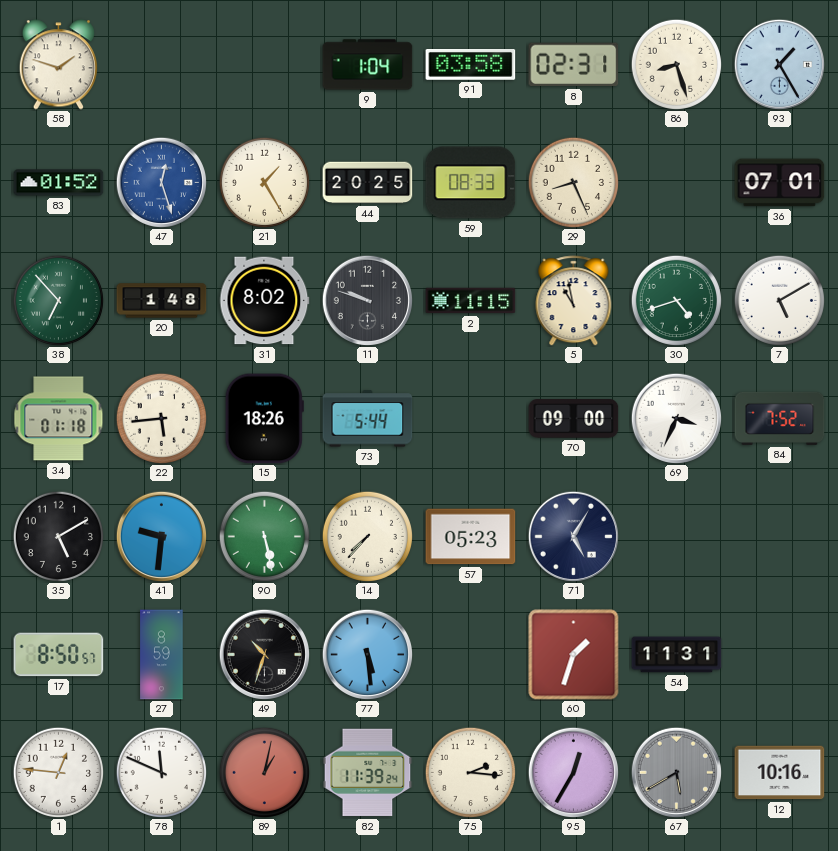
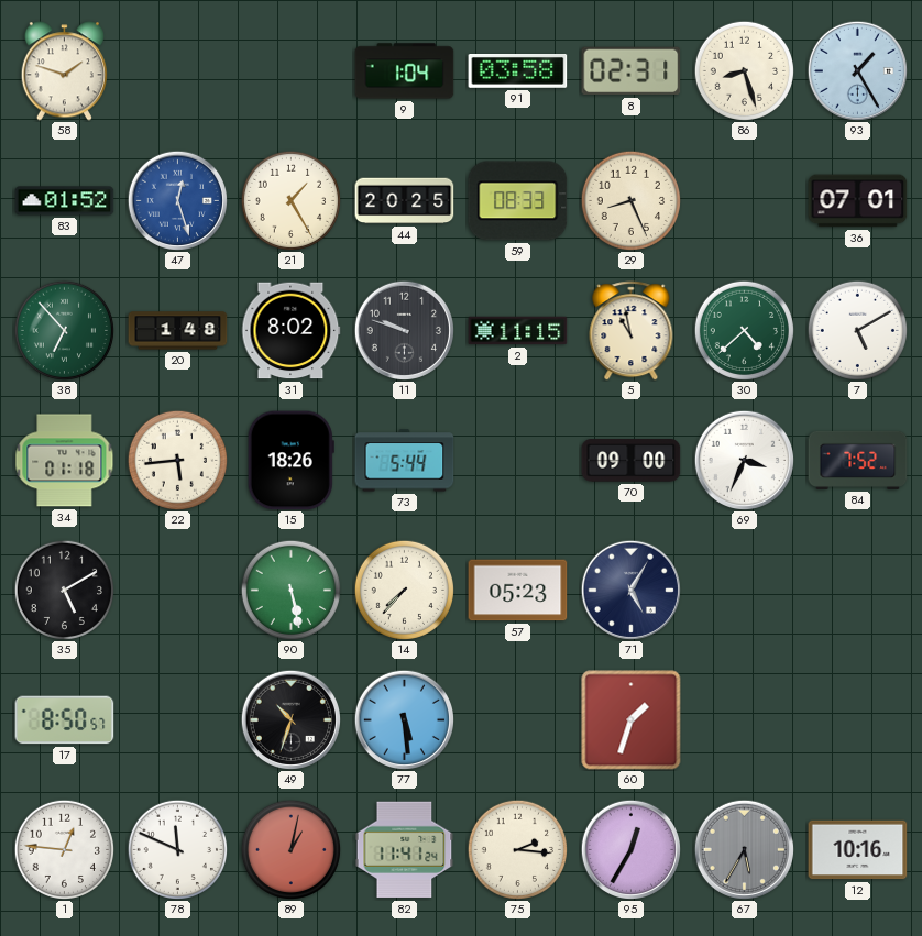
30: 4:42 -> 4:38
41: 9:31 -> none
27: 8:59 -> none
54: 11:31 -> none
82: 11:39 -> 11:41
67: 5:40 -> 5:35
